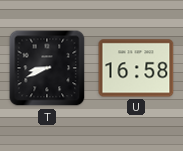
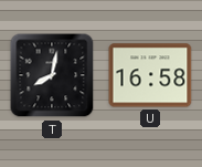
T: 8:41 -> 8:02
